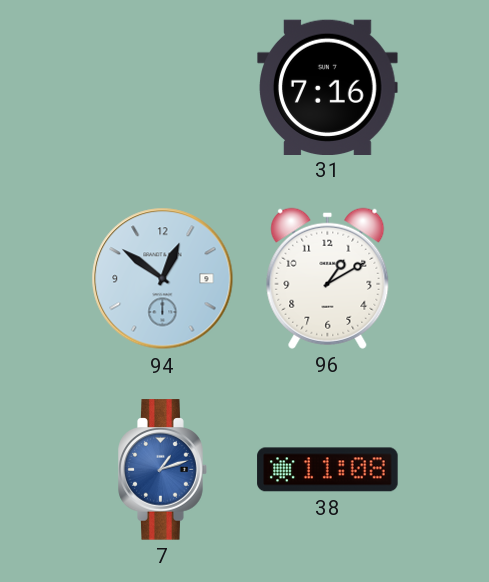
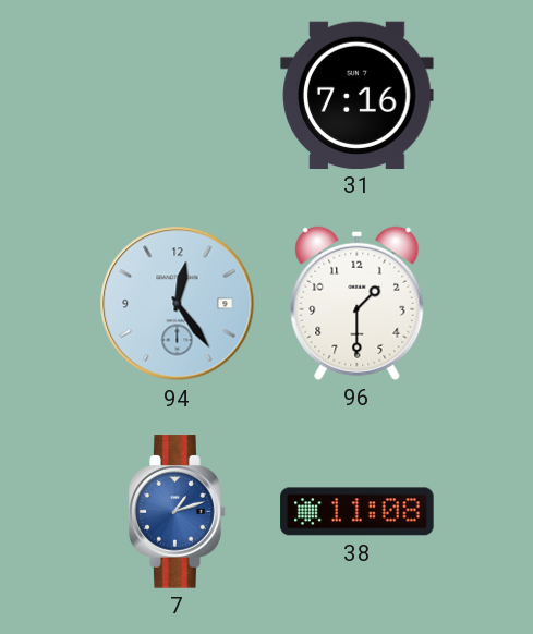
94: 12:51 -> 12:24
96: 1:10 -> 1:30
